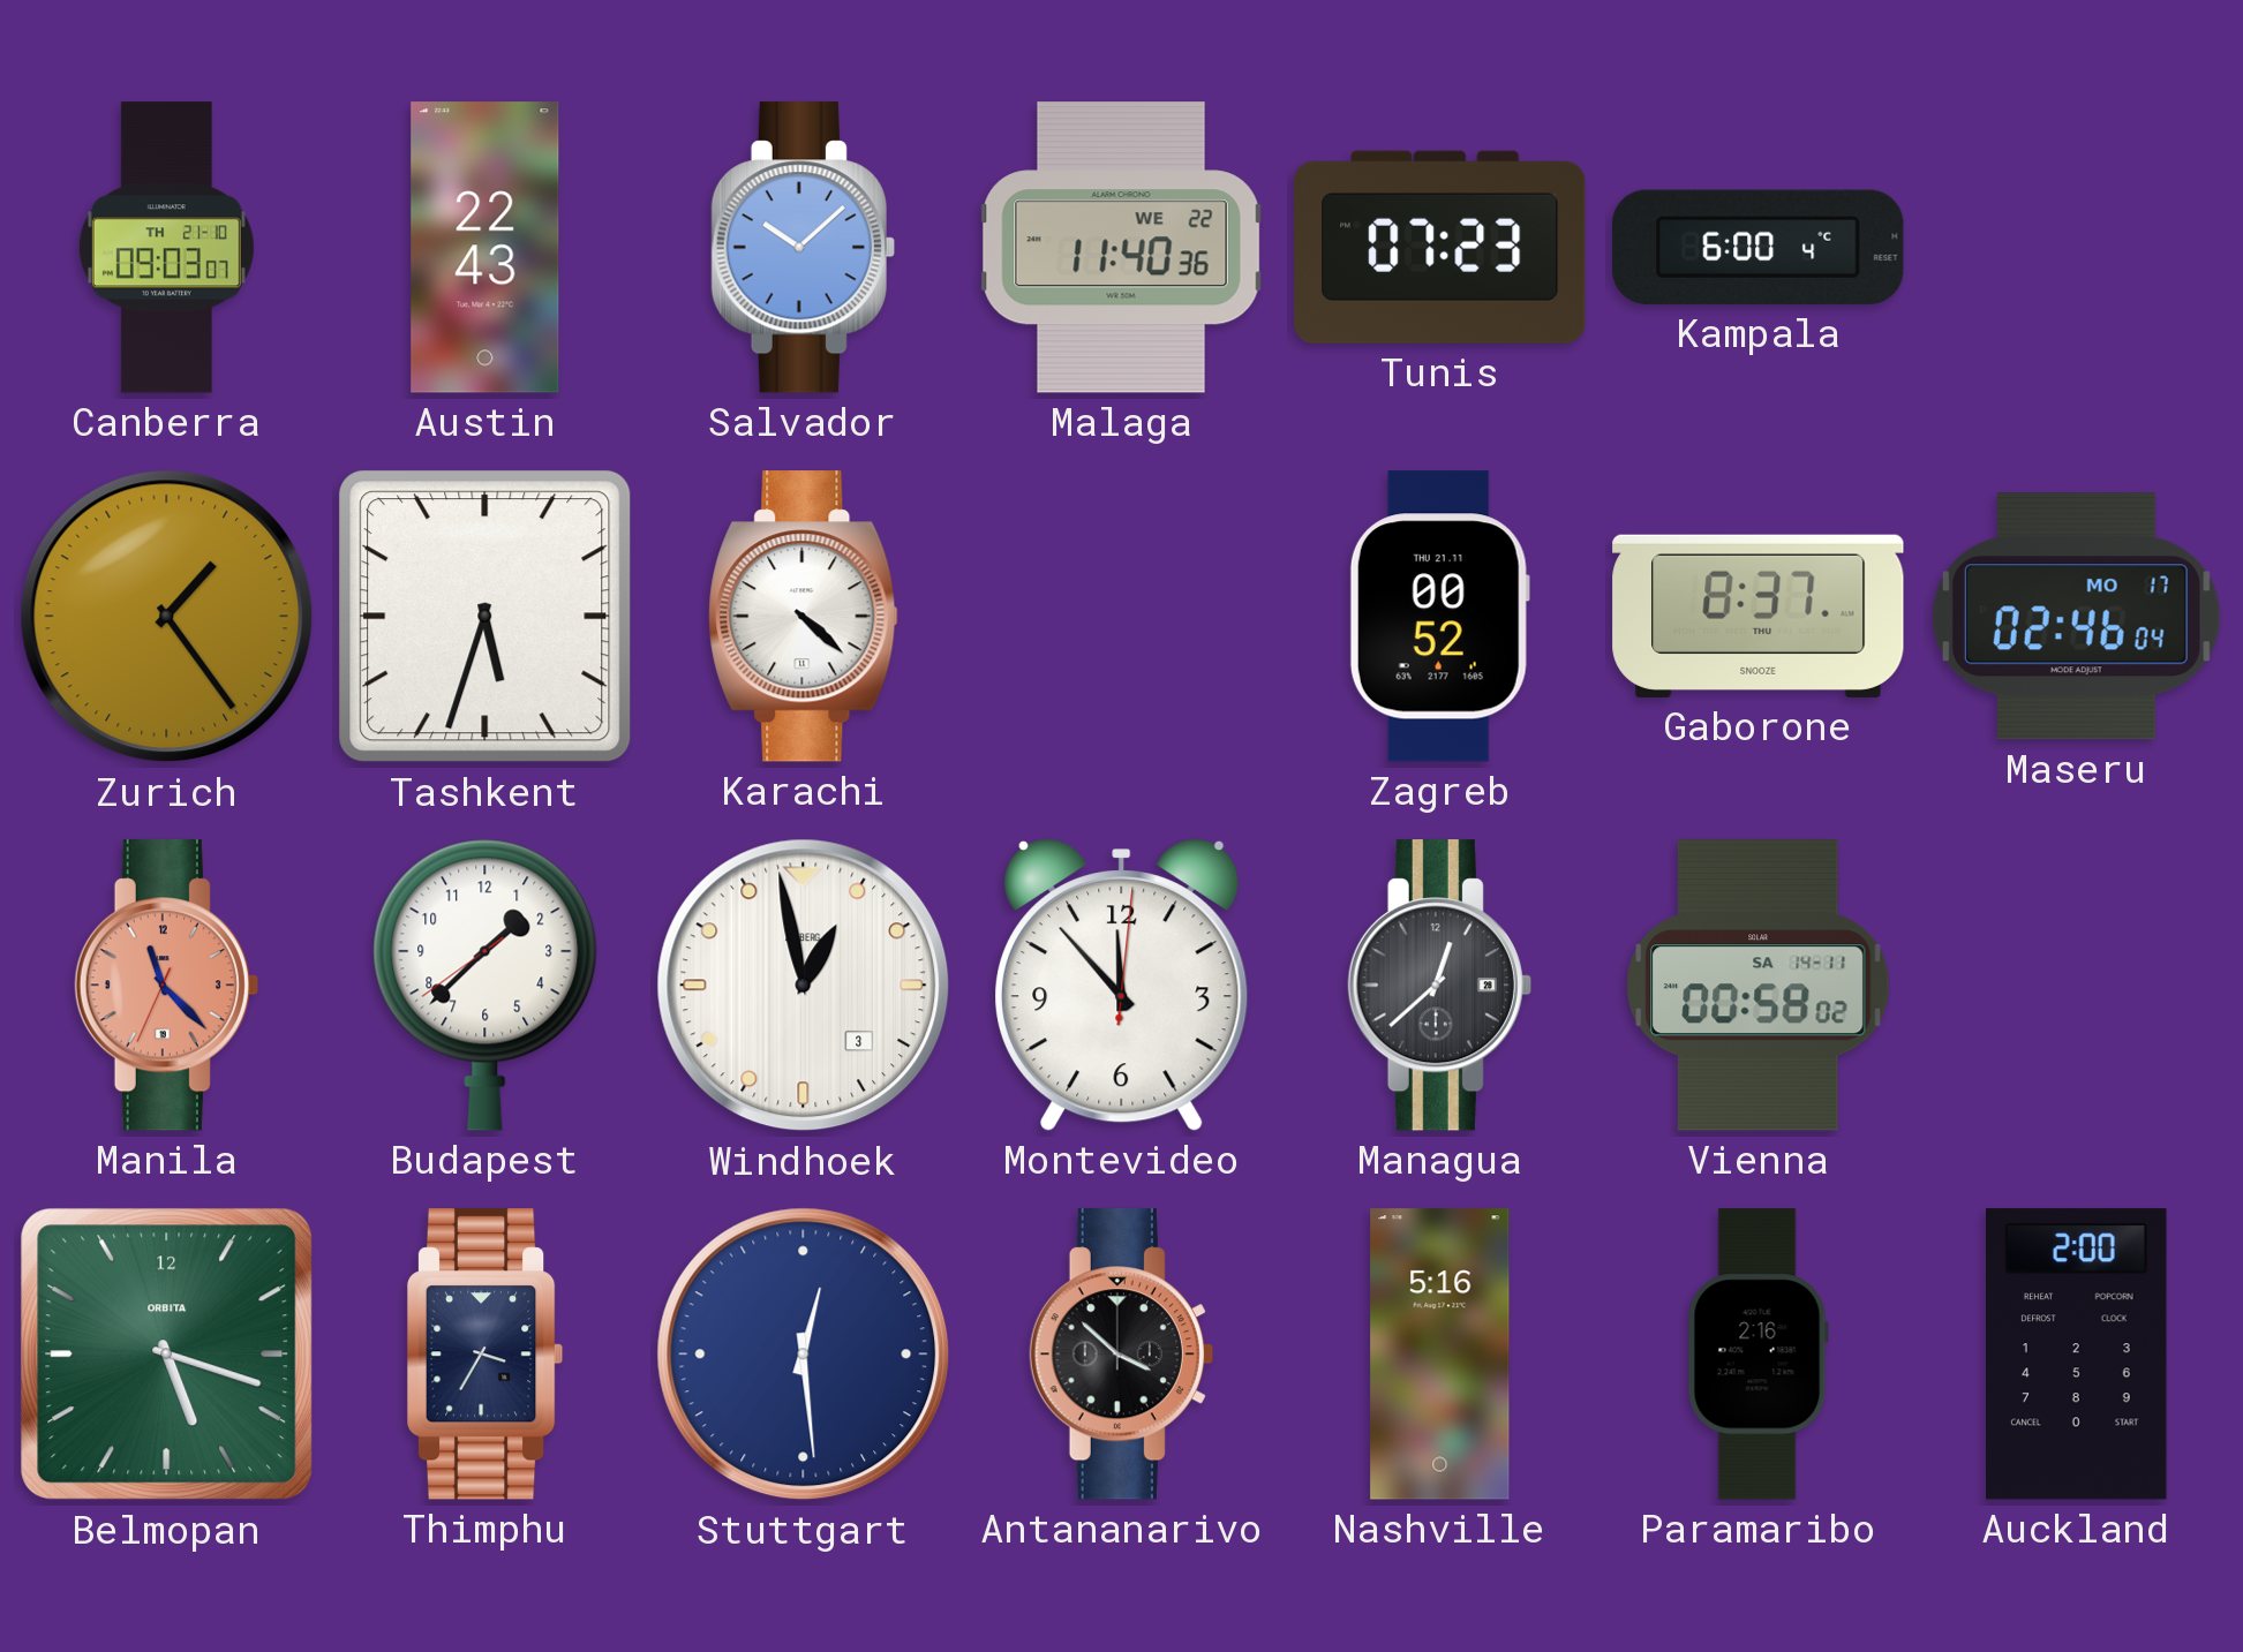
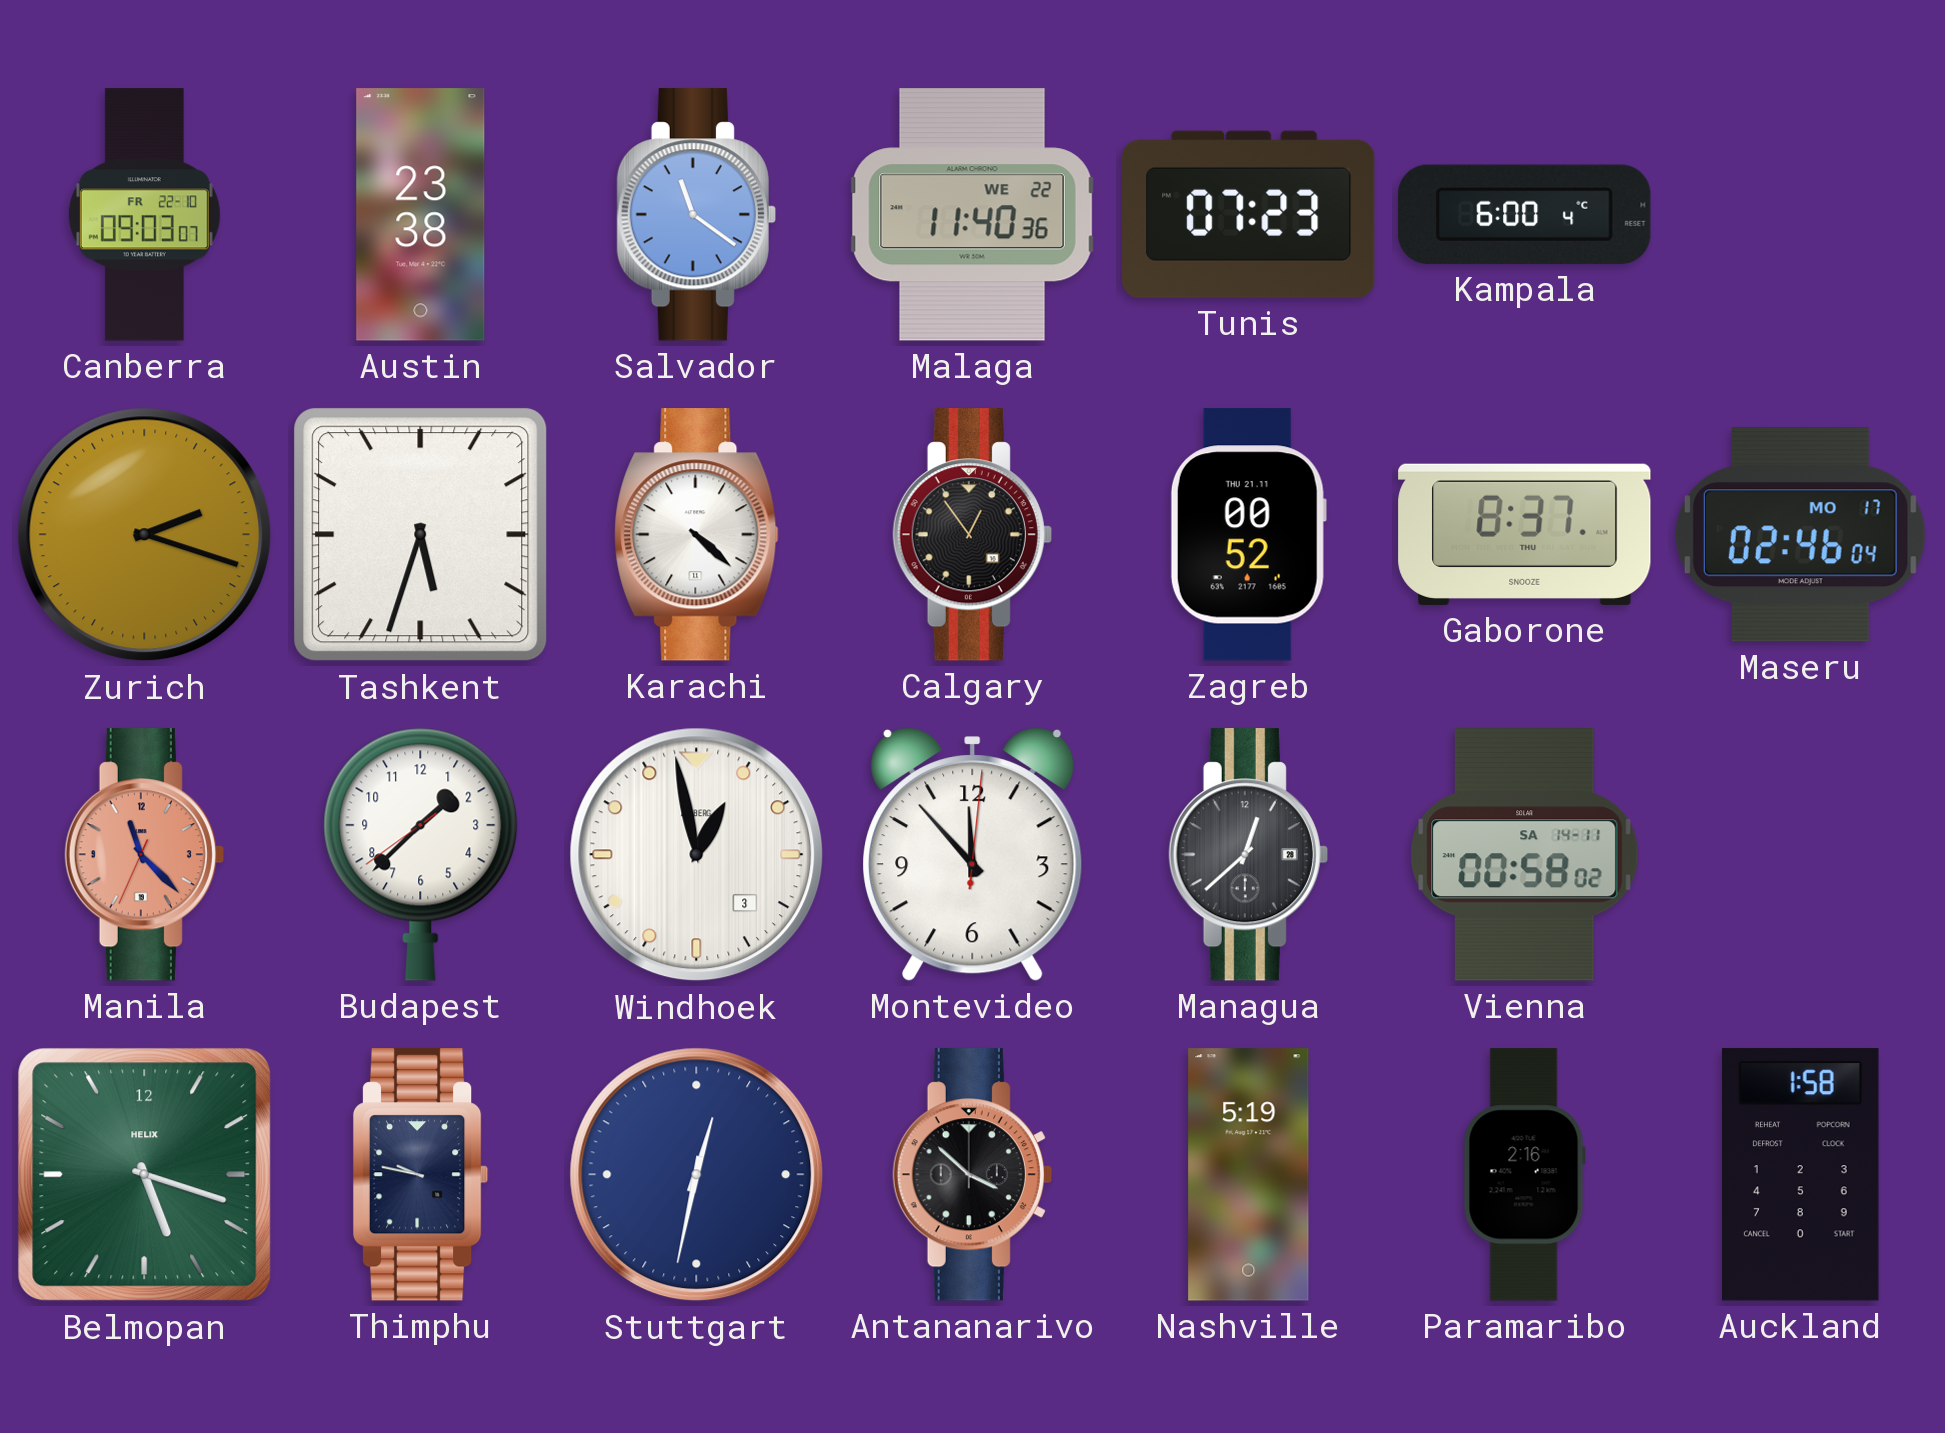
Canberra date: TH 21-10 -> FR 22-10
Austin: 22:43 -> 23:38
Salvador: 10:08 -> 11:21
Zurich: 1:24 -> 2:18
Calgary: none -> 12:54
Belmopan brand: ORBITA -> HELIX
Thimphu: 3:35 -> 9:47
Stuttgart: 12:29 -> 12:32
Nashville: 5:16 -> 5:19
Auckland: 2:00 -> 1:58
